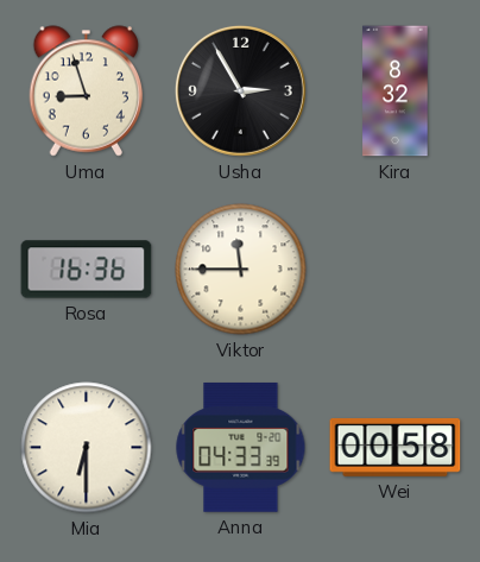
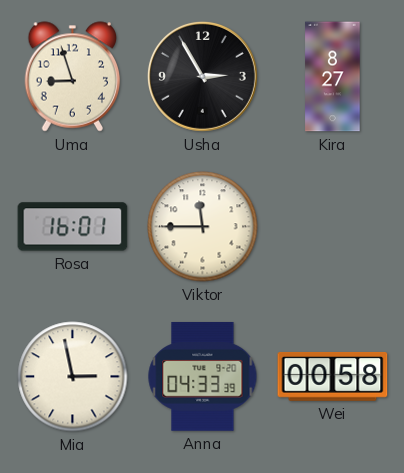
Kira: 8:32 -> 8:27
Rosa: 16:36 -> 16:01
Mia: 6:30 -> 2:58
